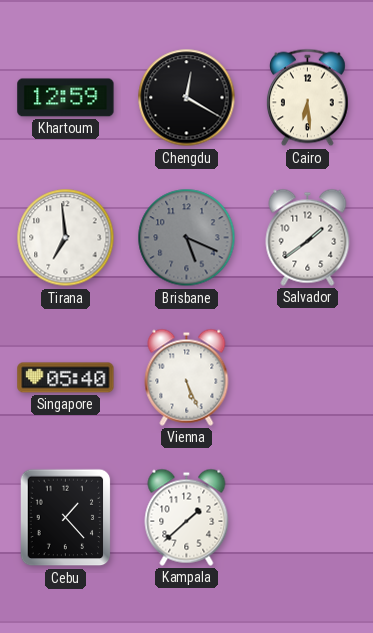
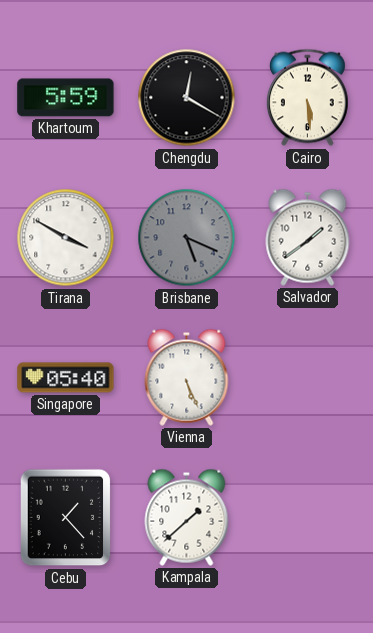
Khartoum: 12:59 -> 5:59
Cairo: 6:29 -> 5:29
Tirana: 6:59 -> 3:50
